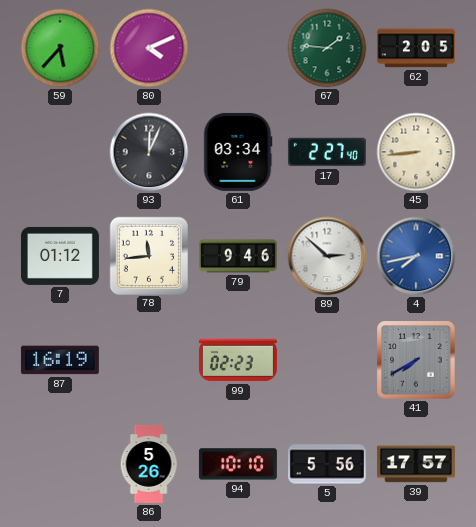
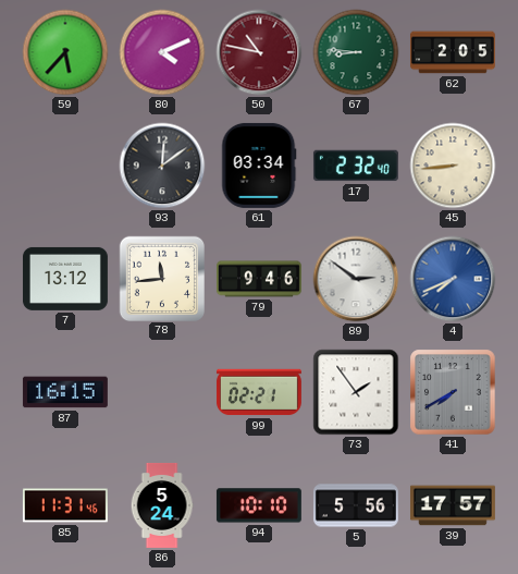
50: none -> 10:47
67: 1:46 -> 8:46
93: 12:04 -> 12:09
17: 2:27 -> 2:32
7: 01:12 -> 13:12
89: 2:52 -> 2:51
4: 7:43 -> 7:41
87: 16:19 -> 16:15
99: 02:23 -> 02:21
73: none -> 1:54
85: none -> 11:31
86: 5:26 -> 5:24
